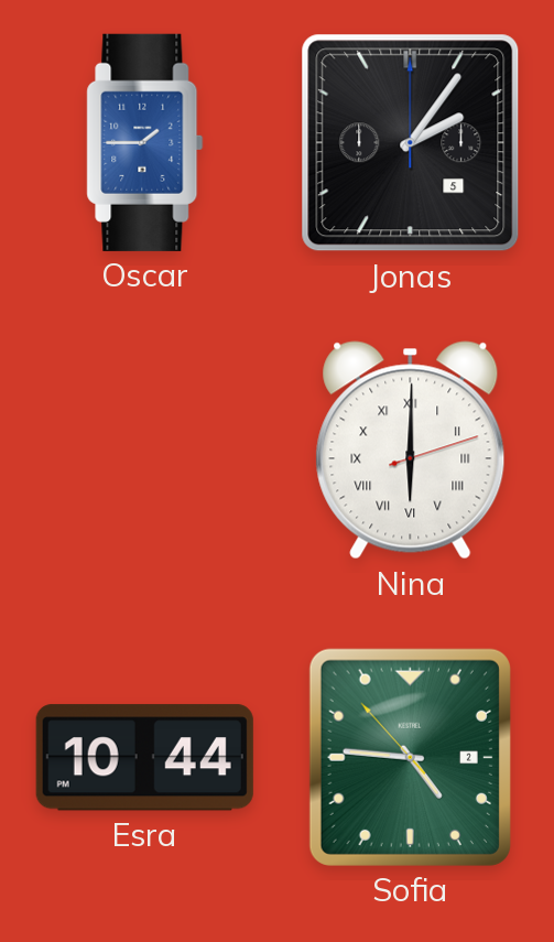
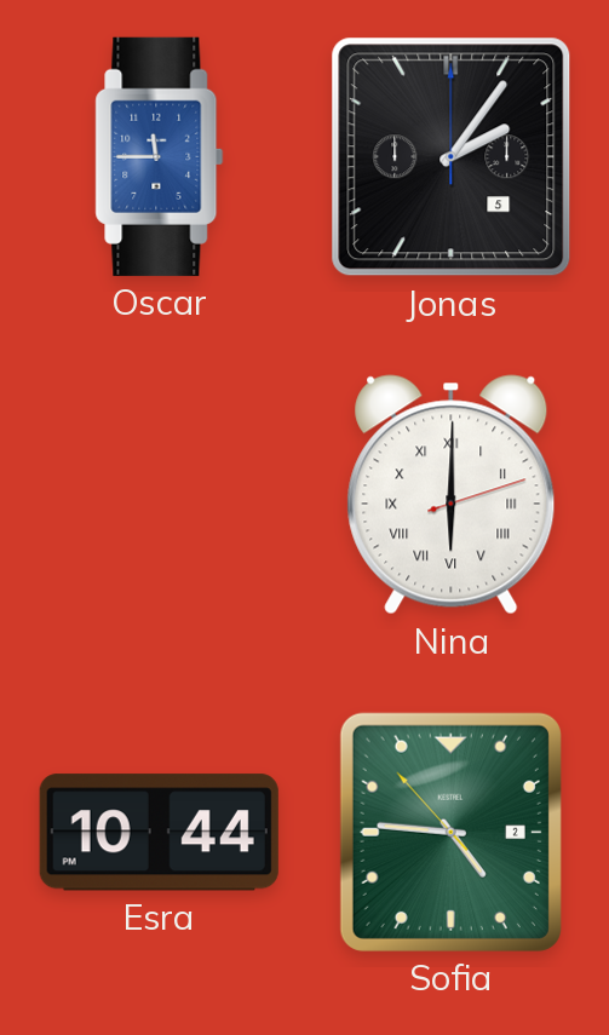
Oscar: 1:45 -> 11:45
